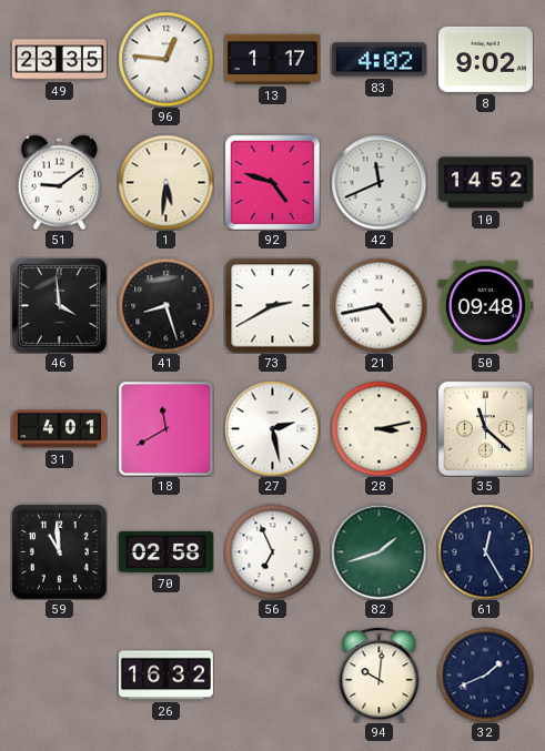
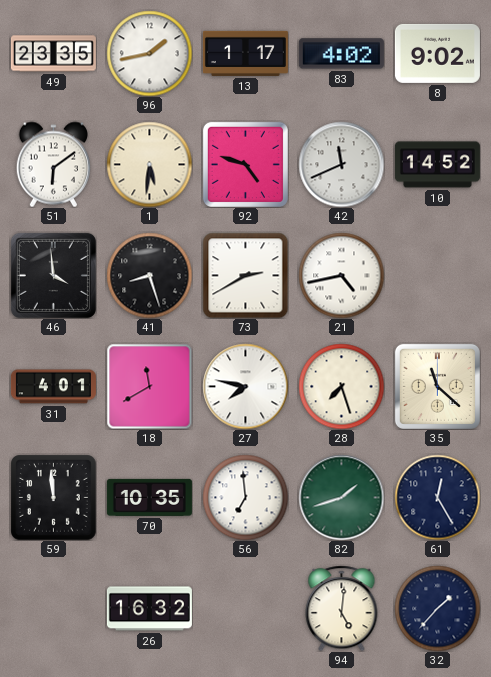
96: 12:46 -> 1:43
51: 9:09 -> 6:09
50: 09:48 -> none
27: 2:28 -> 7:47
28: 3:13 -> 7:27
59: 10:59 -> 11:59
70: 02:58 -> 10:35
56: 6:56 -> 6:59
94: 10:01 -> 5:01
32: 1:41 -> 1:37
